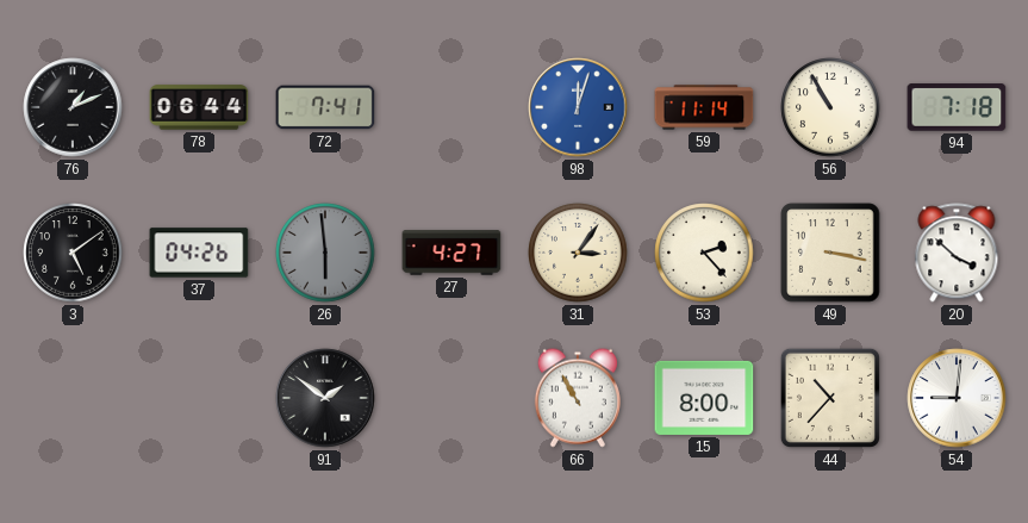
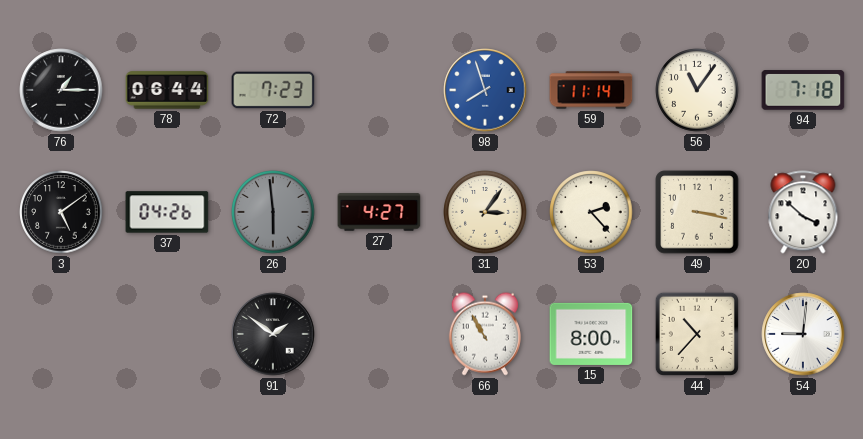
76: 1:11 -> 1:15
72: 7:41 -> 7:23
98: 12:03 -> 7:57
56: 10:55 -> 11:06
